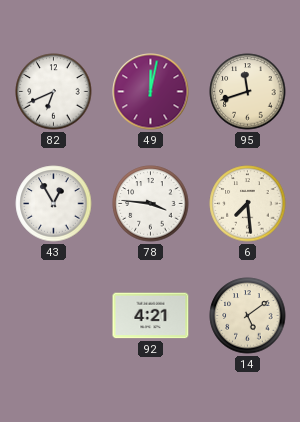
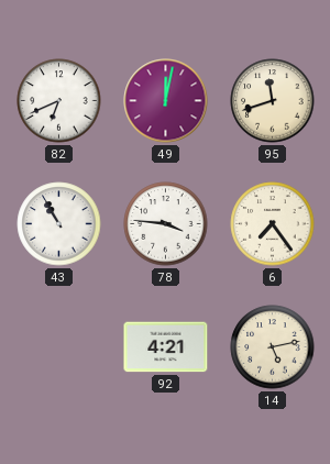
43: 12:55 -> 10:55
6: 7:29 -> 7:24
14: 5:09 -> 5:13
